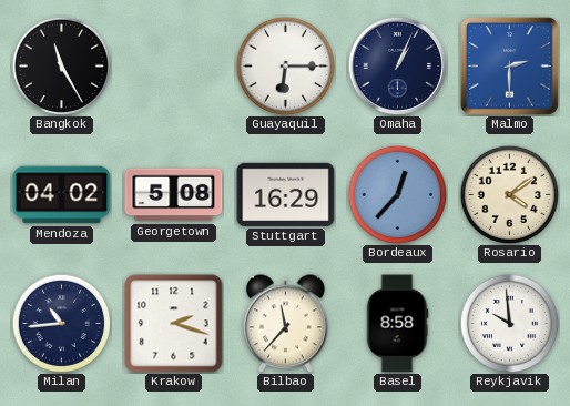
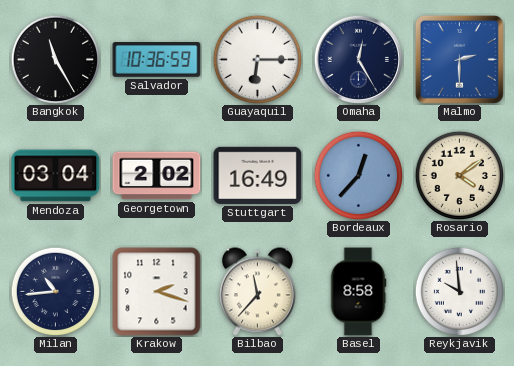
Salvador: none -> 10:36
Omaha: 1:04 -> 12:25
Mendoza: 04:02 -> 03:04
Georgetown: 5:08 -> 2:02
Stuttgart: 16:29 -> 16:49
